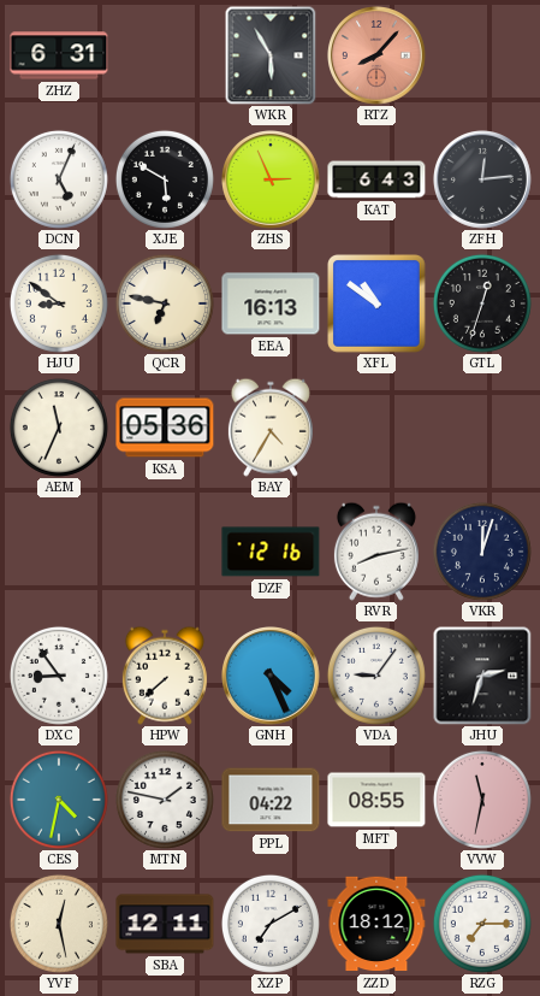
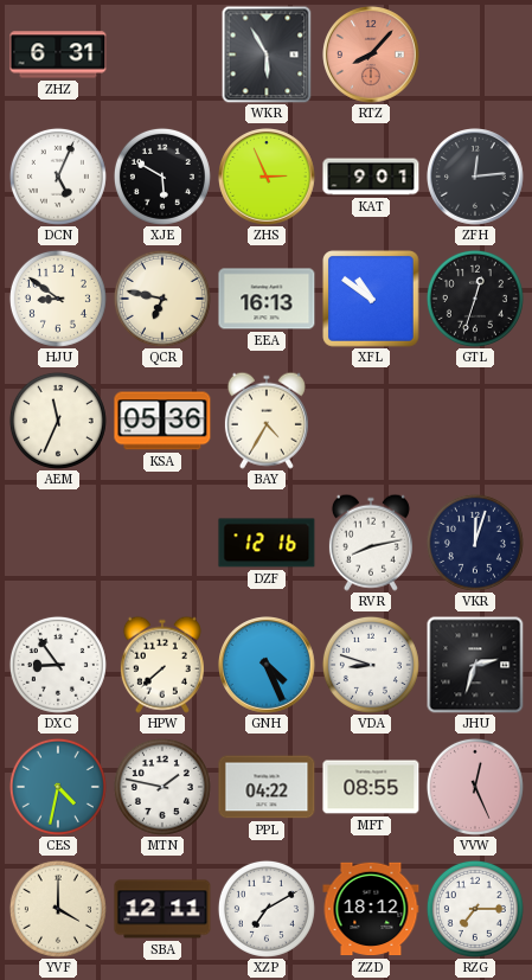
KAT: 6:43 -> 9:01
VDA: 9:06 -> 8:48
VVW: 11:32 -> 12:26
YVF: 12:28 -> 4:00
